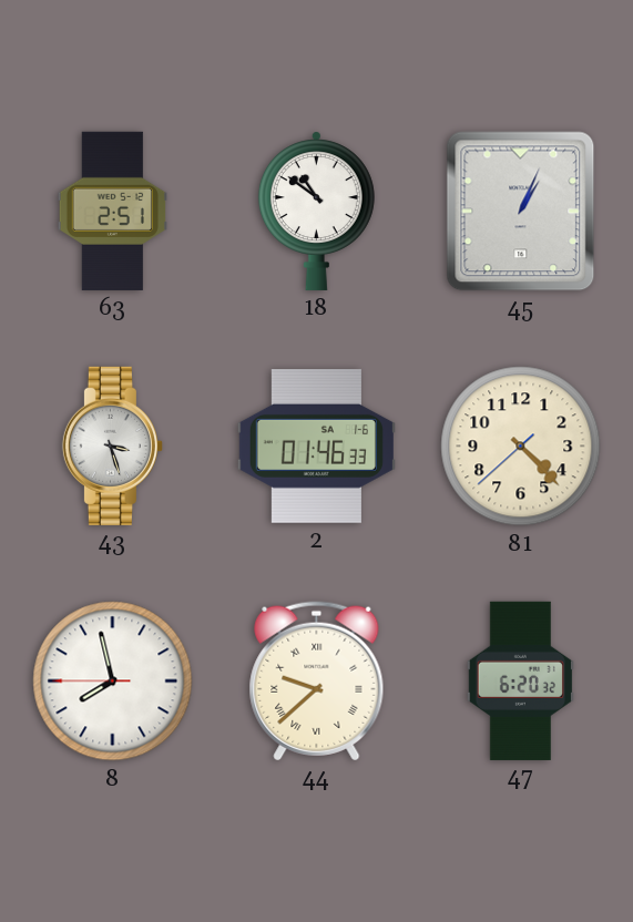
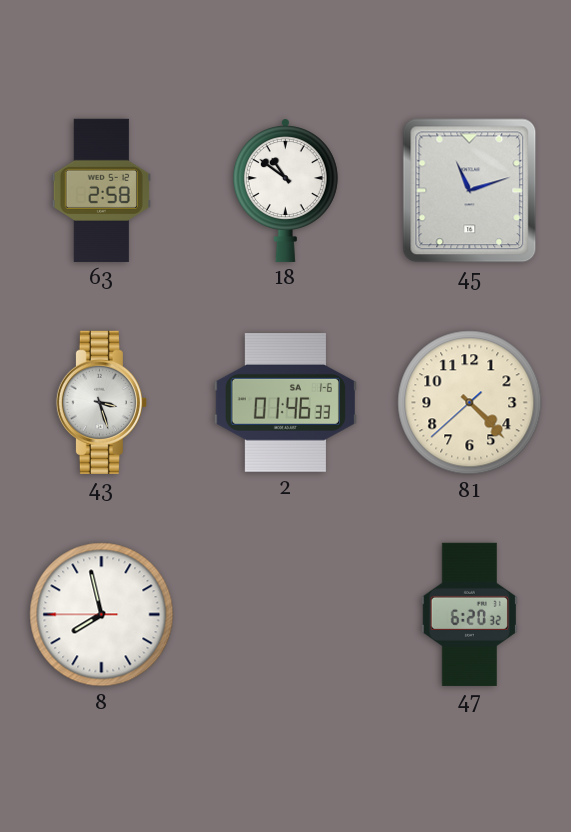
63: 2:51 -> 2:58
45: 1:04 -> 11:12
44: 9:38 -> none
